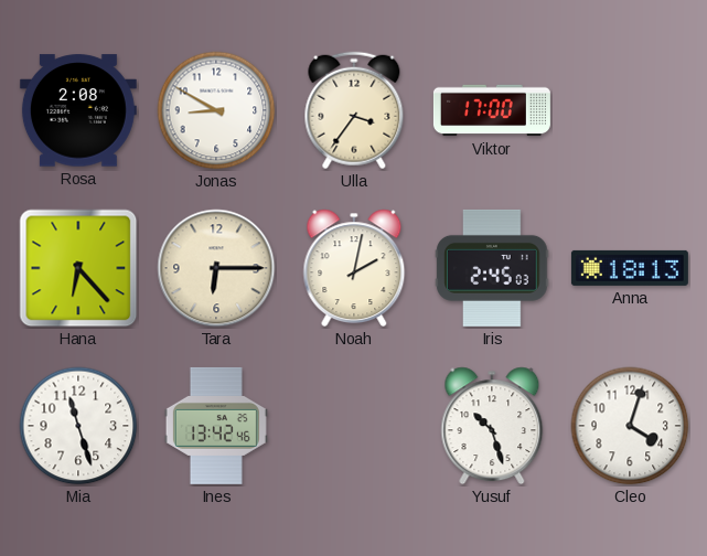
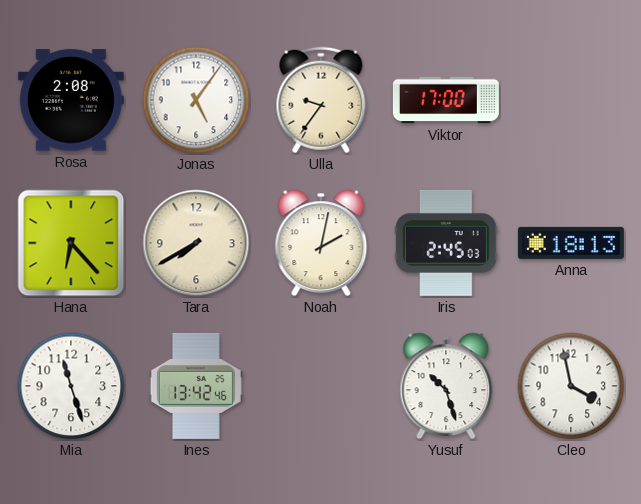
Jonas: 8:50 -> 5:06
Ulla: 3:36 -> 9:36
Tara: 6:15 -> 7:40
Cleo: 4:03 -> 3:58
